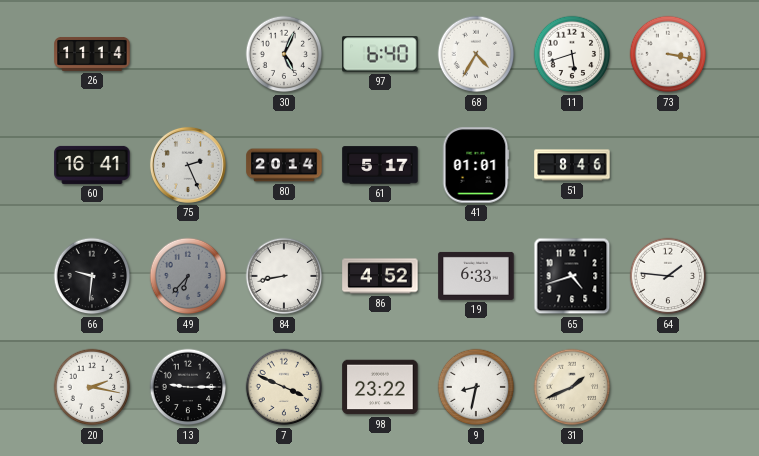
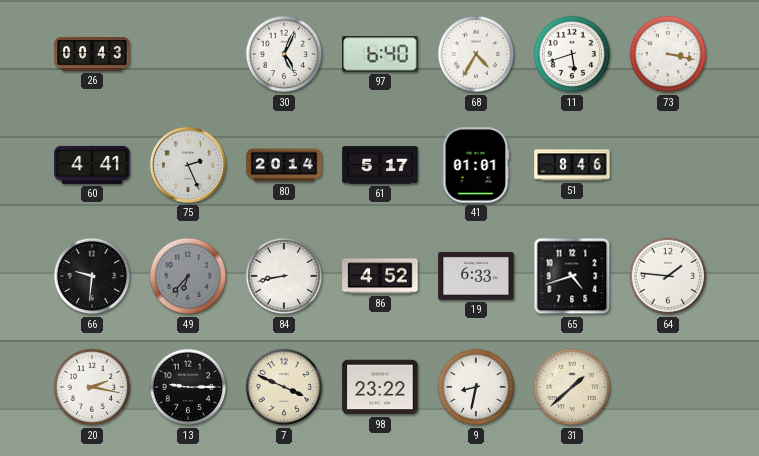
26: 11:14 -> 00:43
60: 16:41 -> 4:41
31: 1:41 -> 1:38
